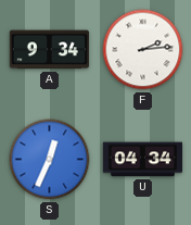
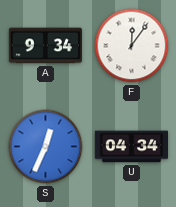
F: 2:14 -> 12:06
